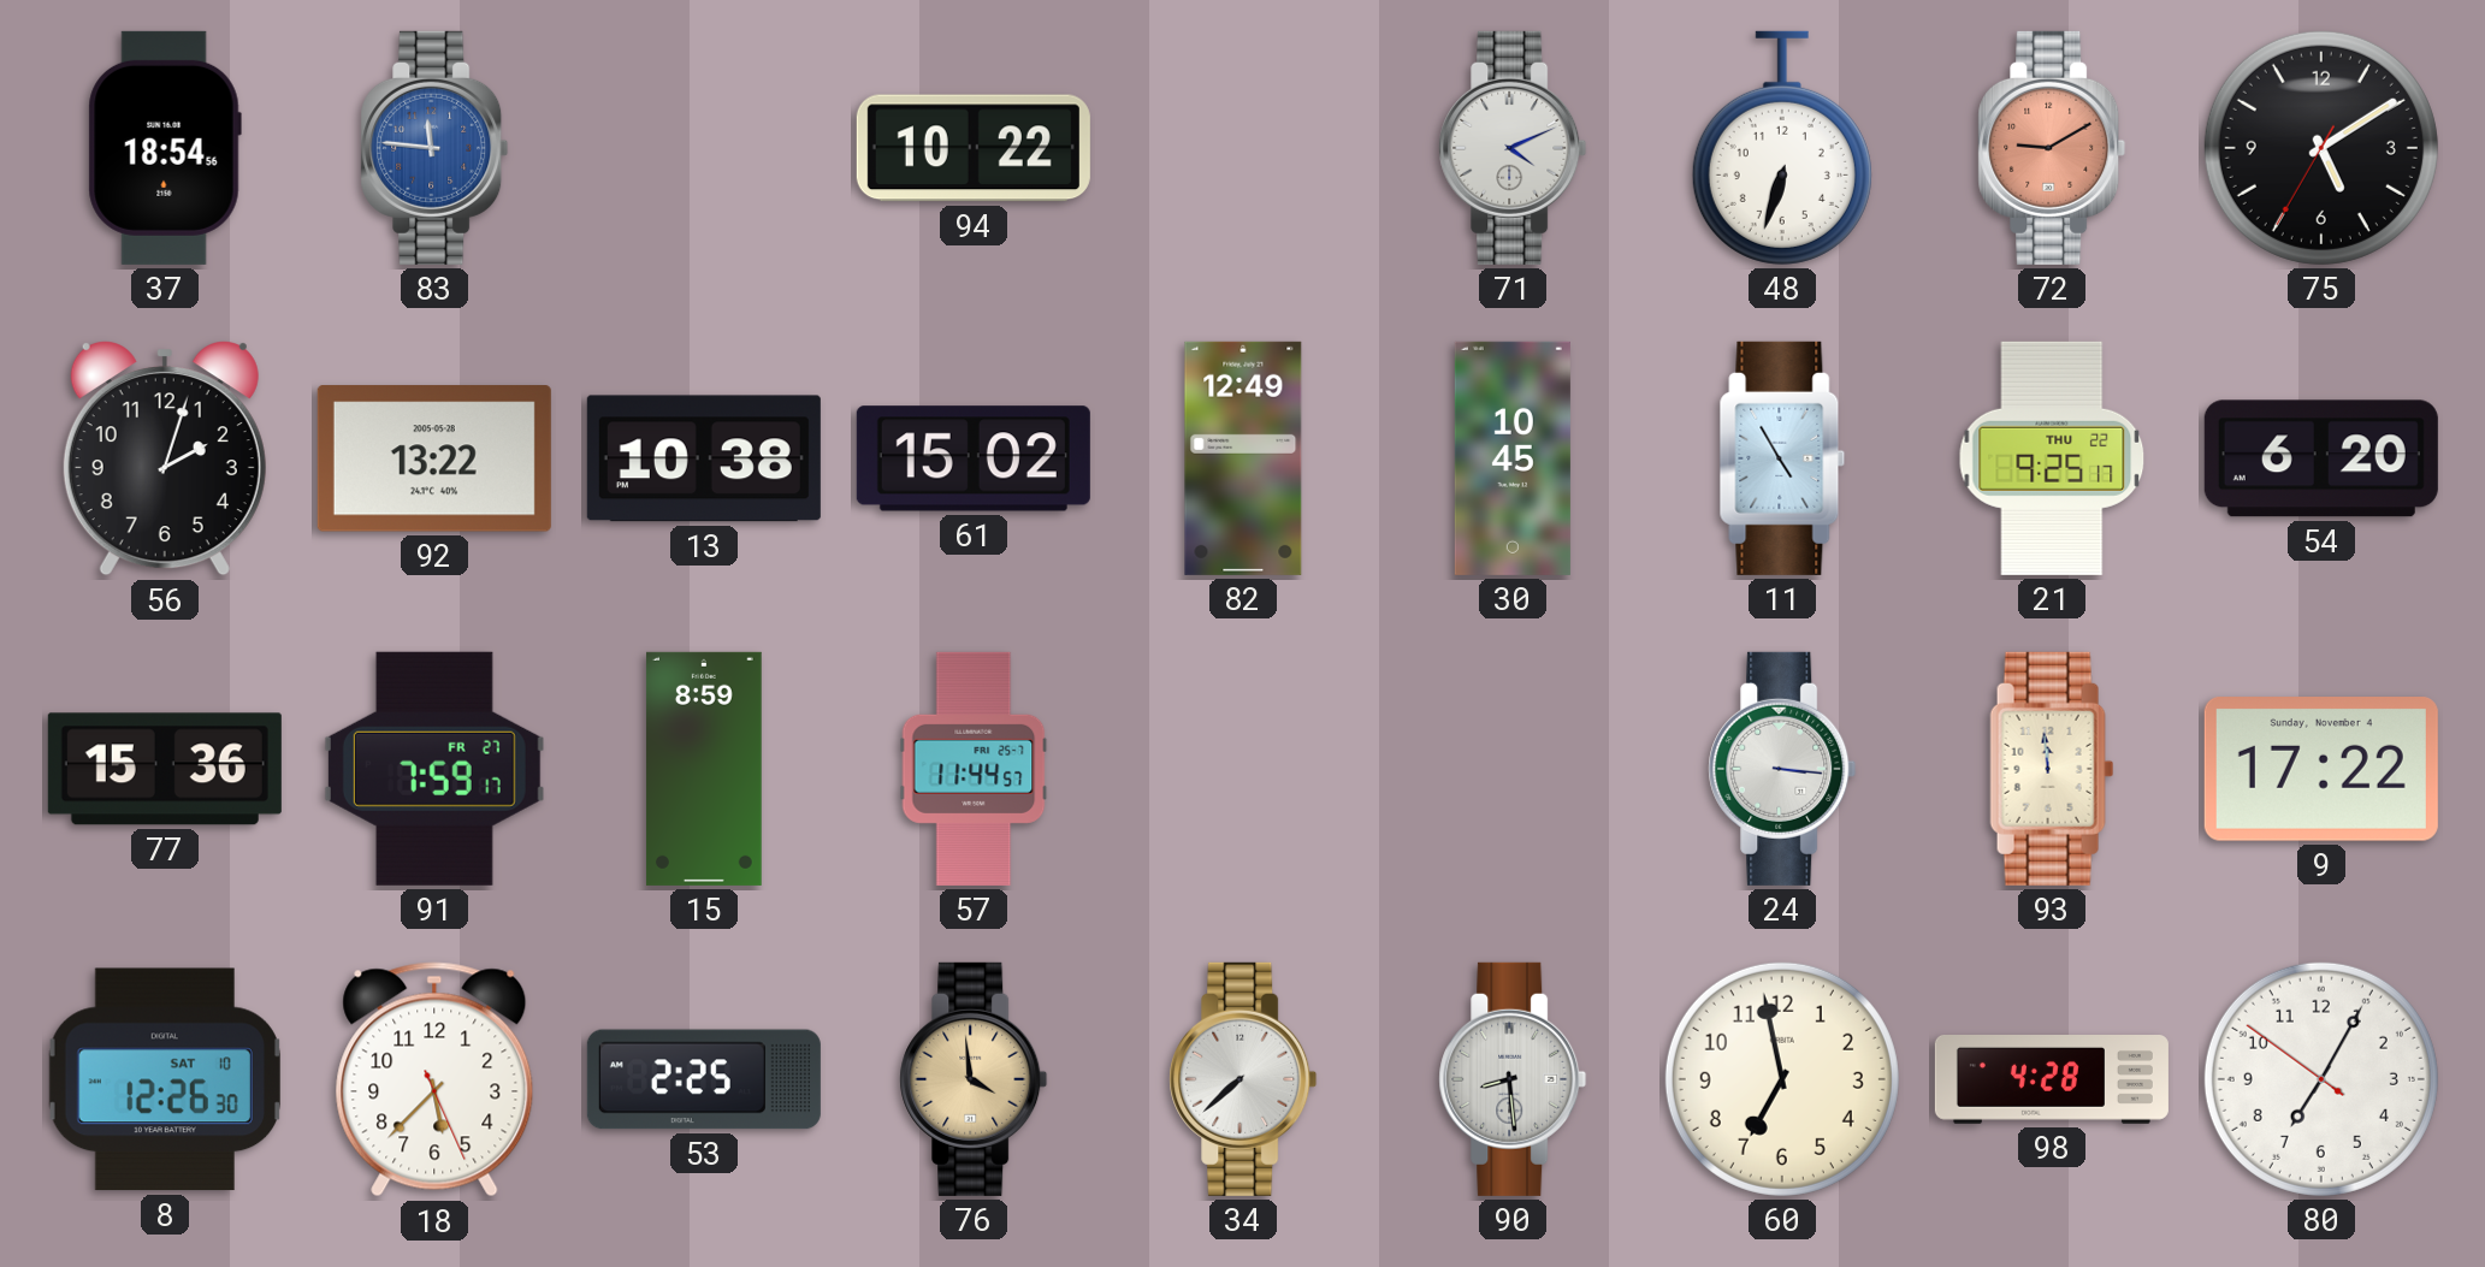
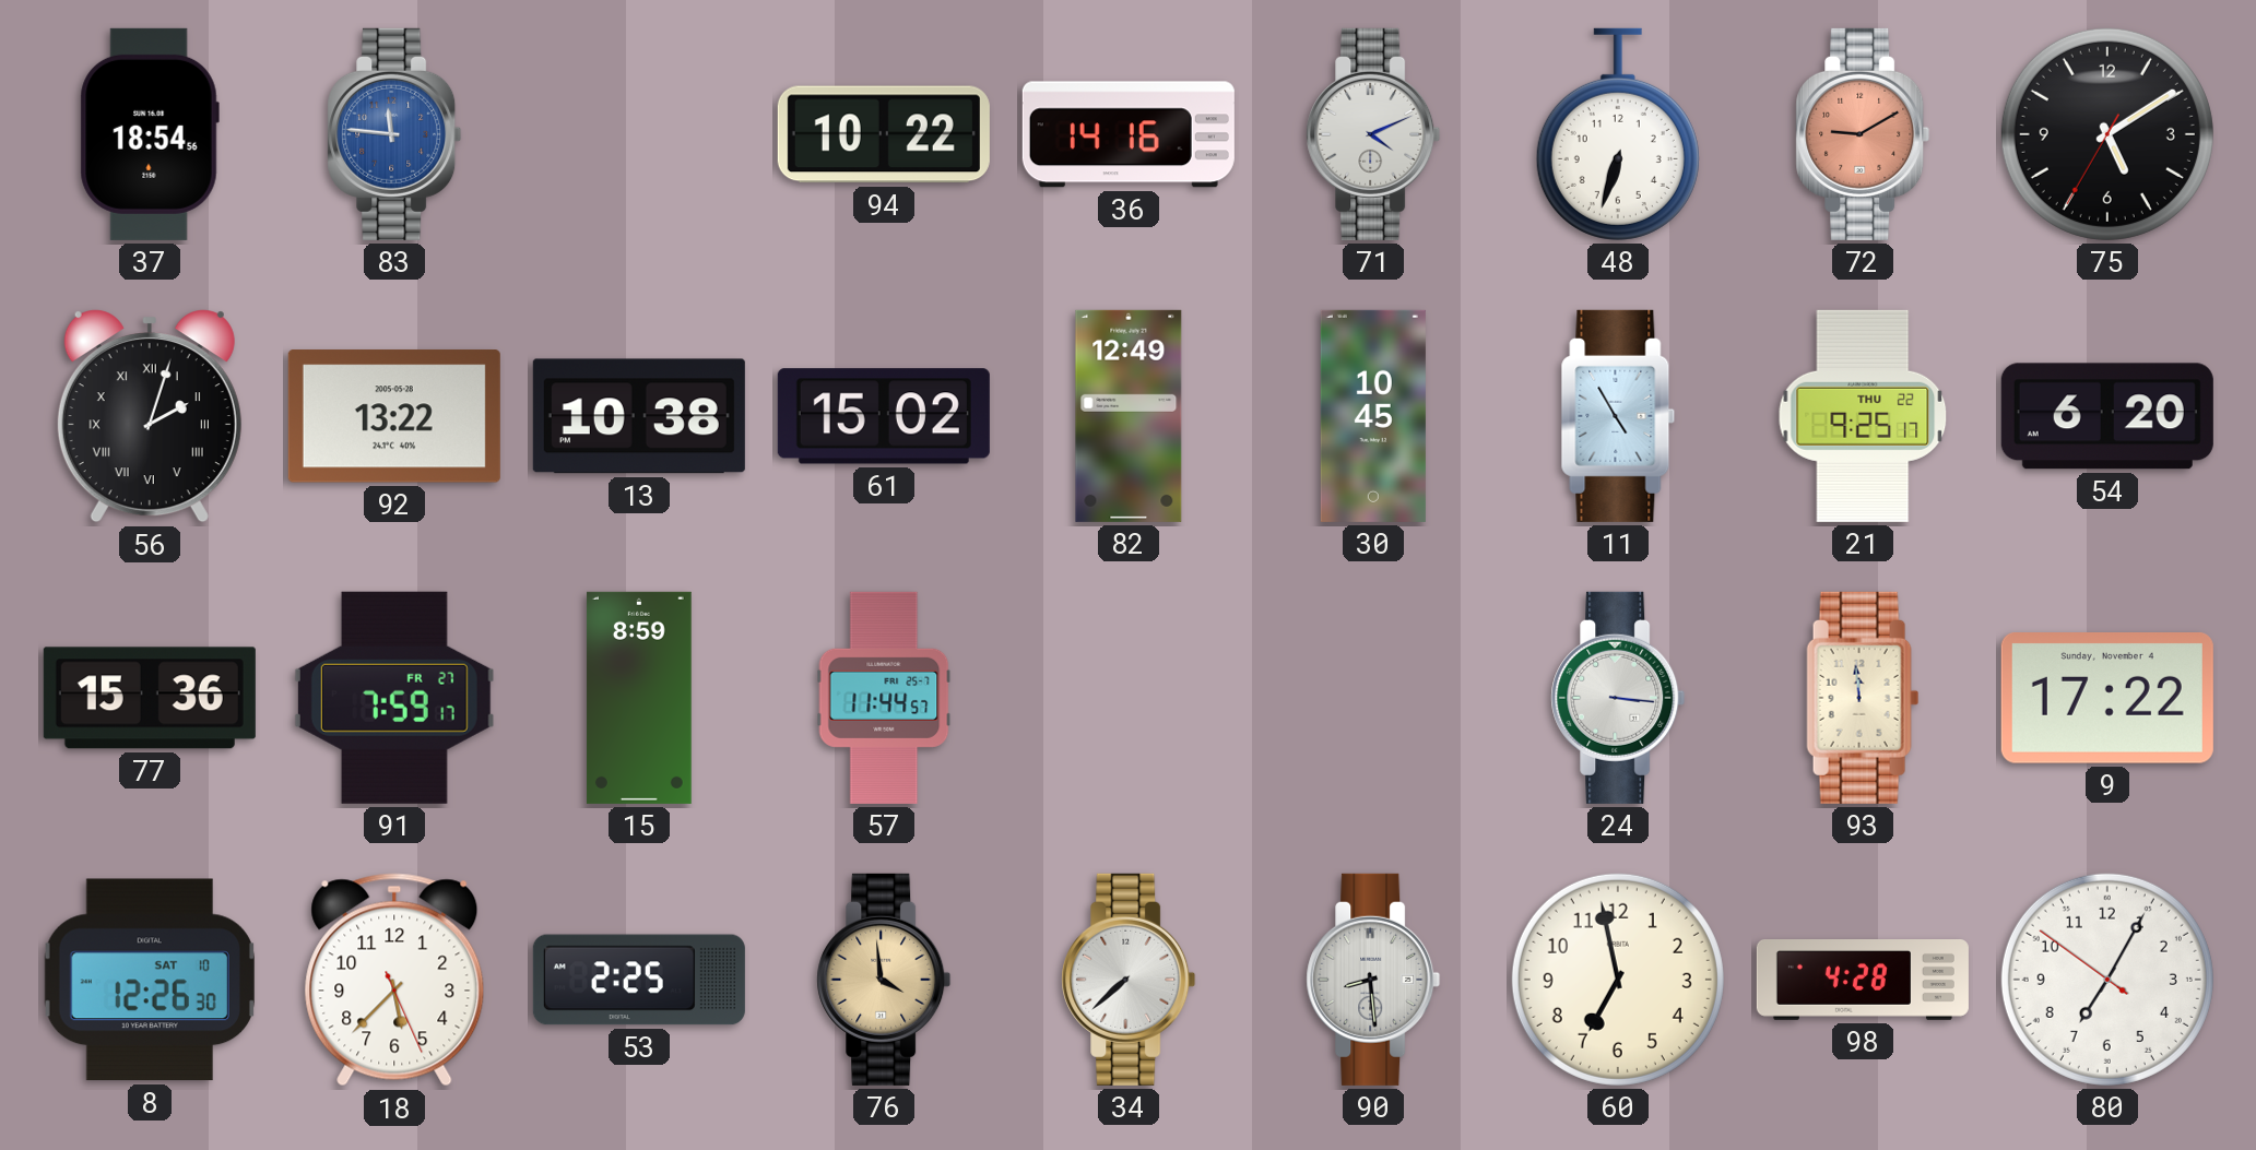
36: none -> 14:16
56 numerals: Arabic -> Roman
